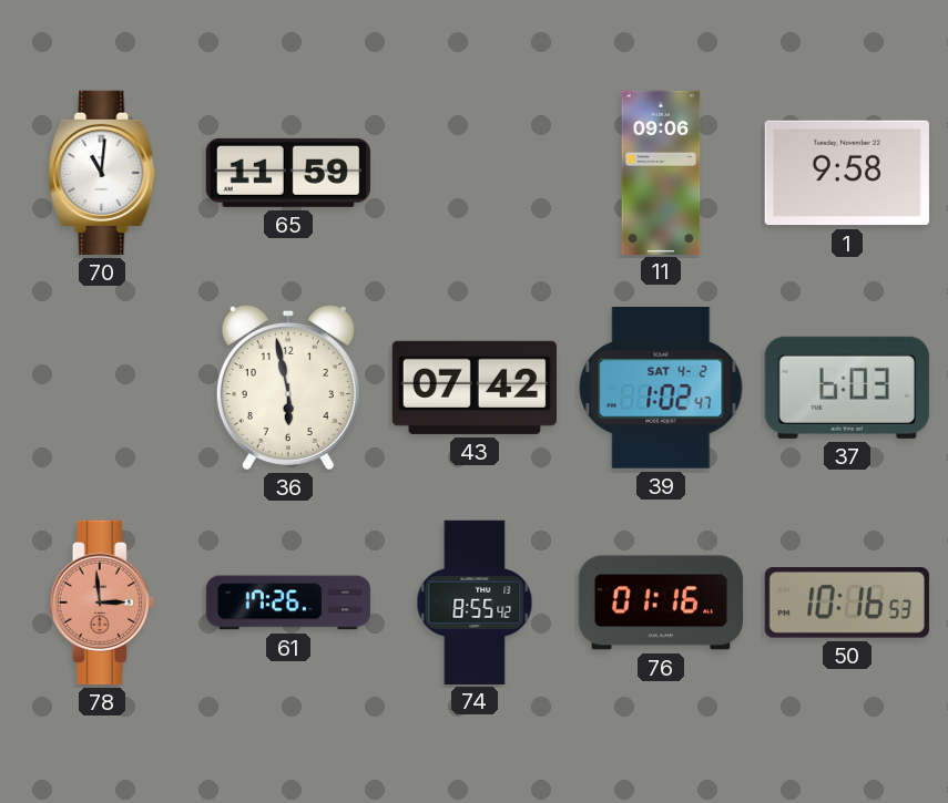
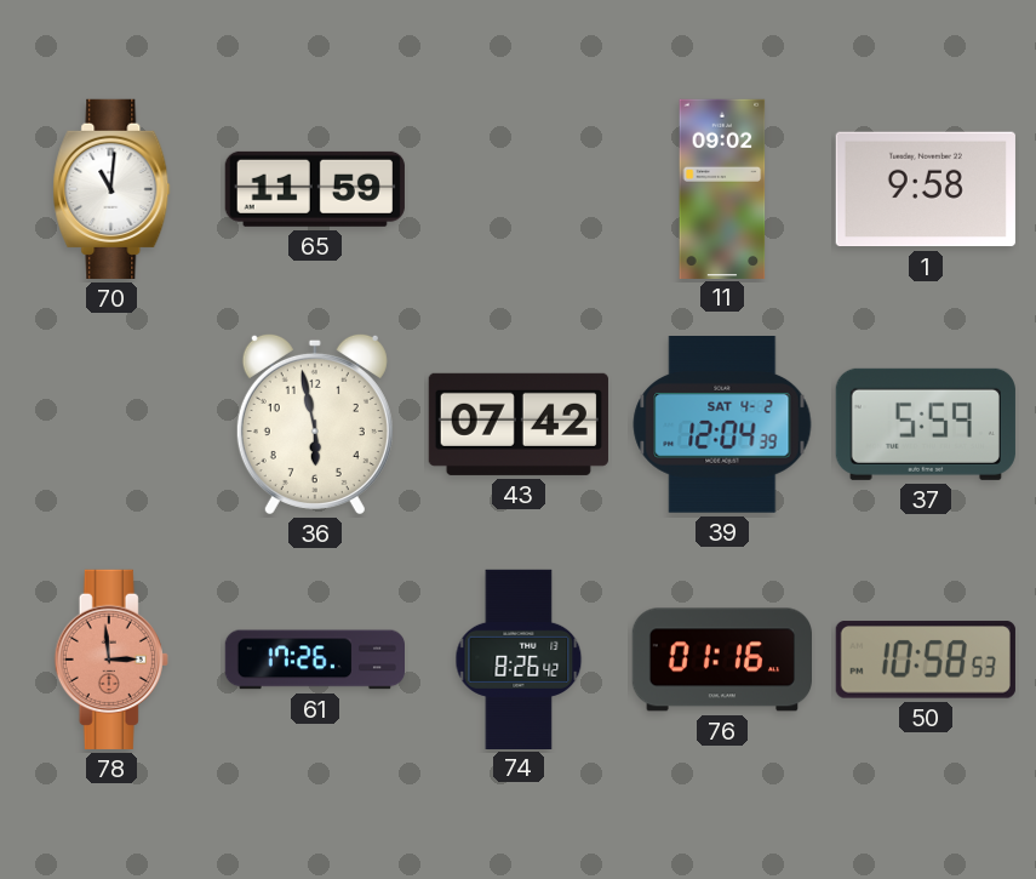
11: 09:06 -> 09:02
39: 1:02 -> 12:04
37: 6:03 -> 5:59
74: 8:55 -> 8:26
50: 10:16 -> 10:58
